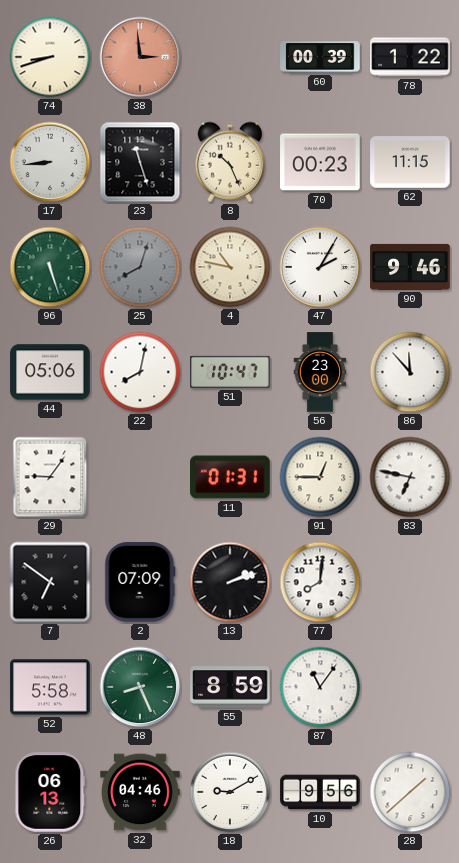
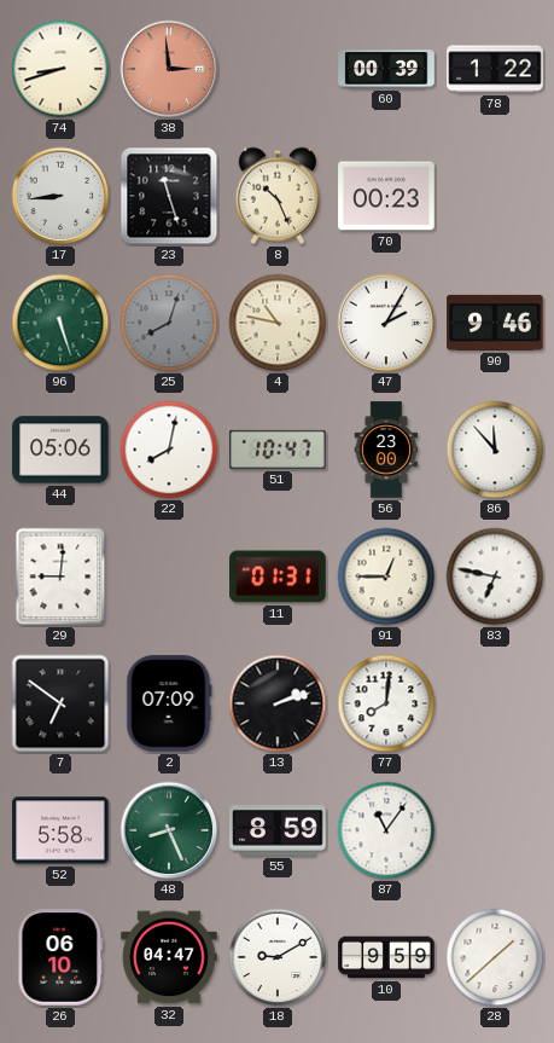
62: 11:15 -> none
29: 9:06 -> 9:01
26: 06:13 -> 06:10
32: 04:46 -> 04:47
10: 9:56 -> 9:59
